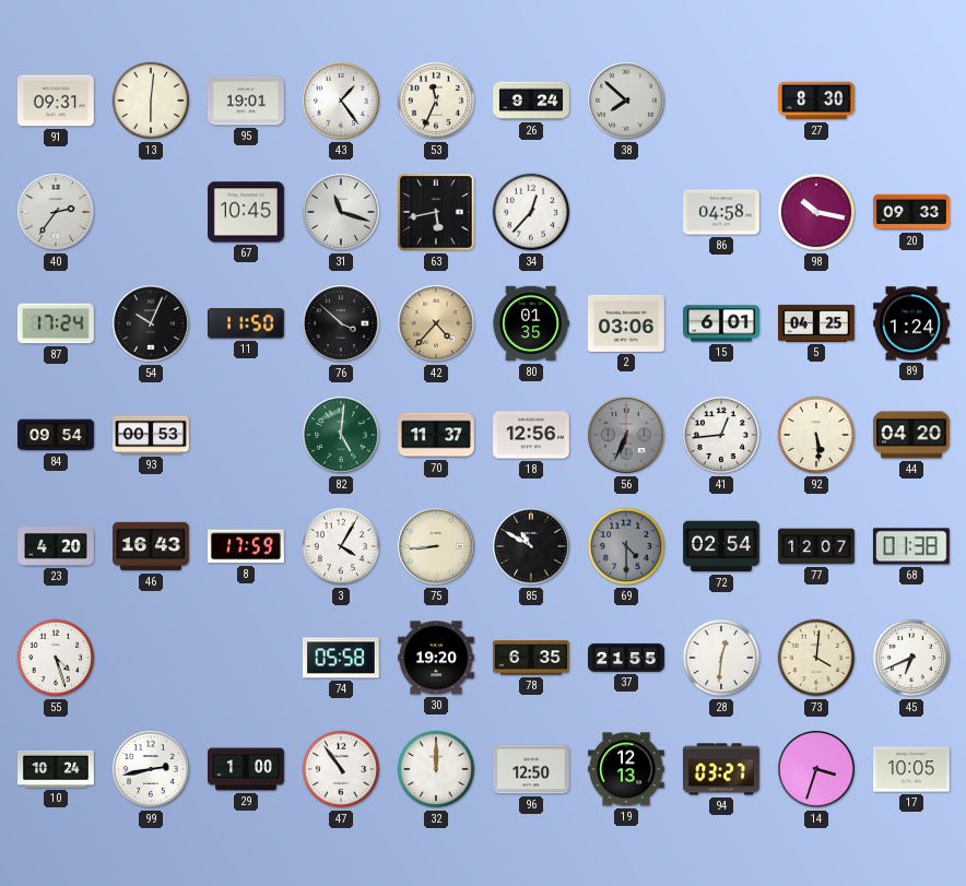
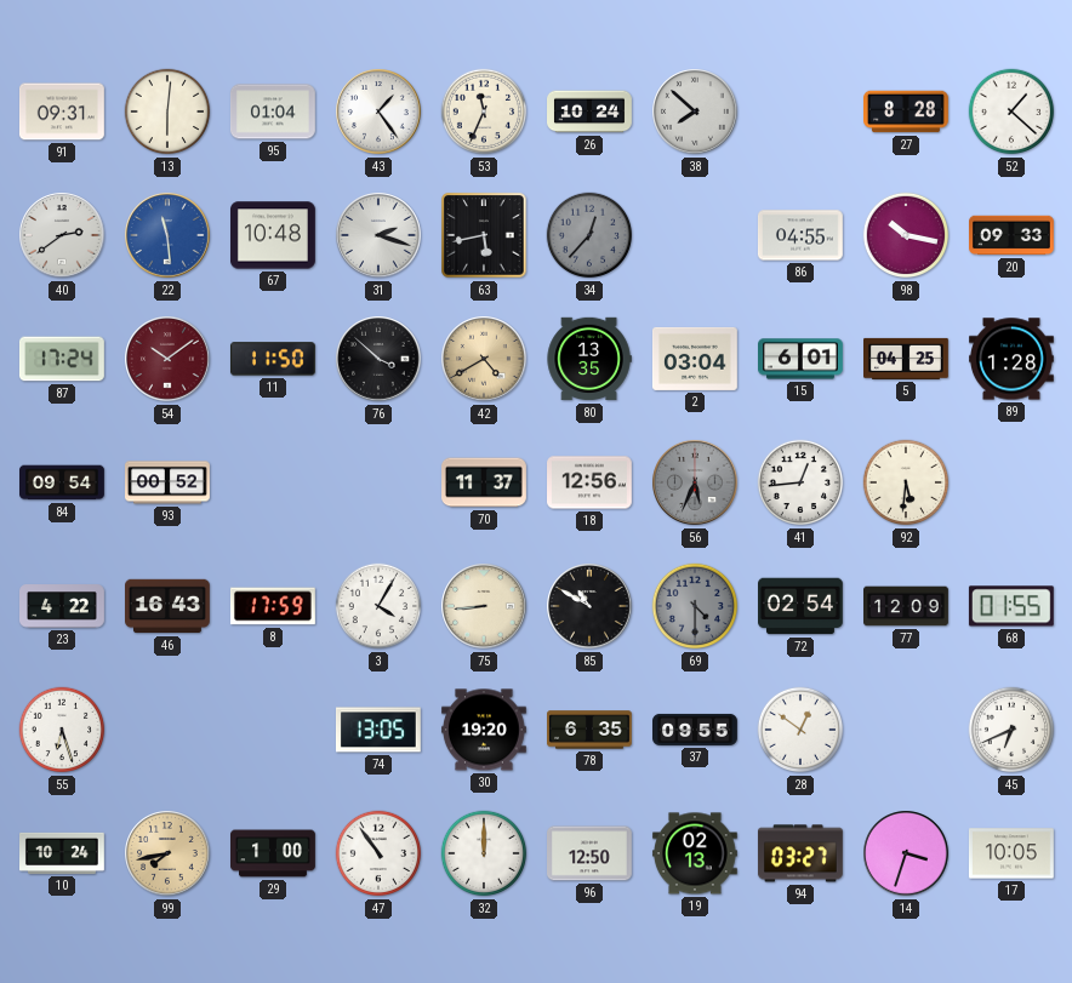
95: 19:01 -> 01:04
26: 9:24 -> 10:24
27: 8:30 -> 8:28
52: none -> 1:22
40: 2:36 -> 2:39
22: none -> 11:29
67: 10:45 -> 10:48
31: 11:18 -> 2:18
34 dial: white -> grey
86: 04:58 -> 04:55
54: 10:04 -> 10:09
54 dial: black -> burgundy
42: 4:37 -> 4:40
80: 01:35 -> 13:35
2: 03:06 -> 03:04
89: 1:24 -> 1:28
93: 00:53 -> 00:52
82: 5:01 -> none
56: 6:34 -> 5:34
92: 5:29 -> 5:31
44: 04:20 -> none
23: 4:20 -> 4:22
77: 12:07 -> 12:09
68: 01:38 -> 01:55
55: 4:27 -> 6:27
74: 05:58 -> 13:05
37: 21:55 -> 09:55
28: 12:31 -> 12:51
73: 4:01 -> none
99: 2:43 -> 7:43
99 dial: white -> champagne
19: 12:13 -> 02:13
